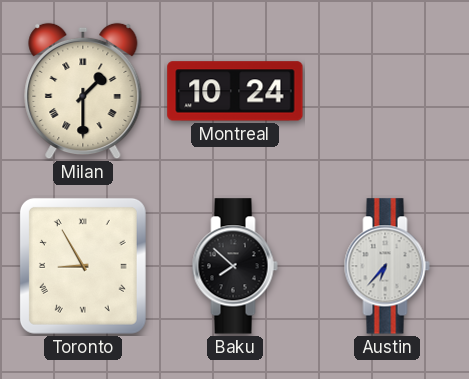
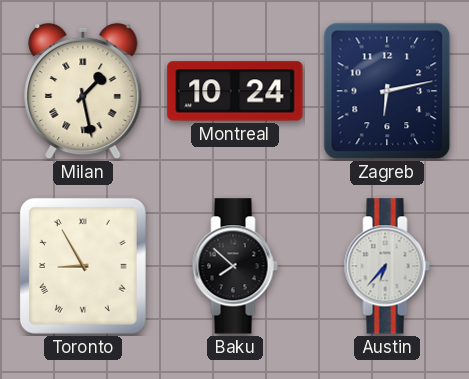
Milan: 1:30 -> 1:28
Zagreb: none -> 6:13
